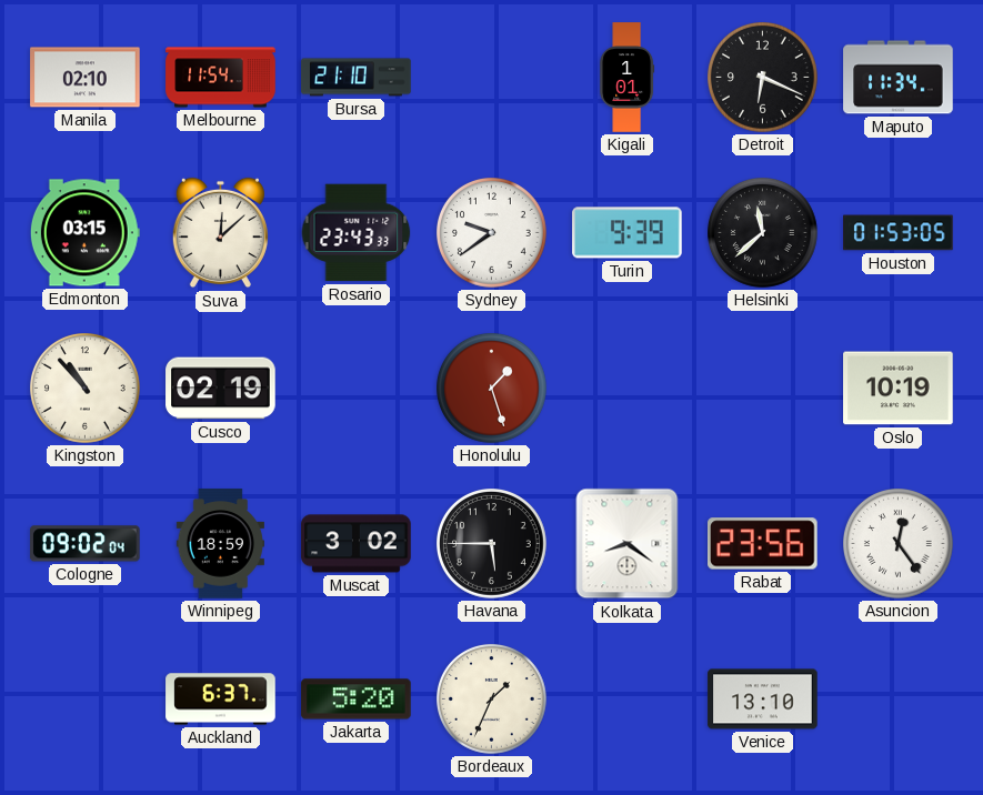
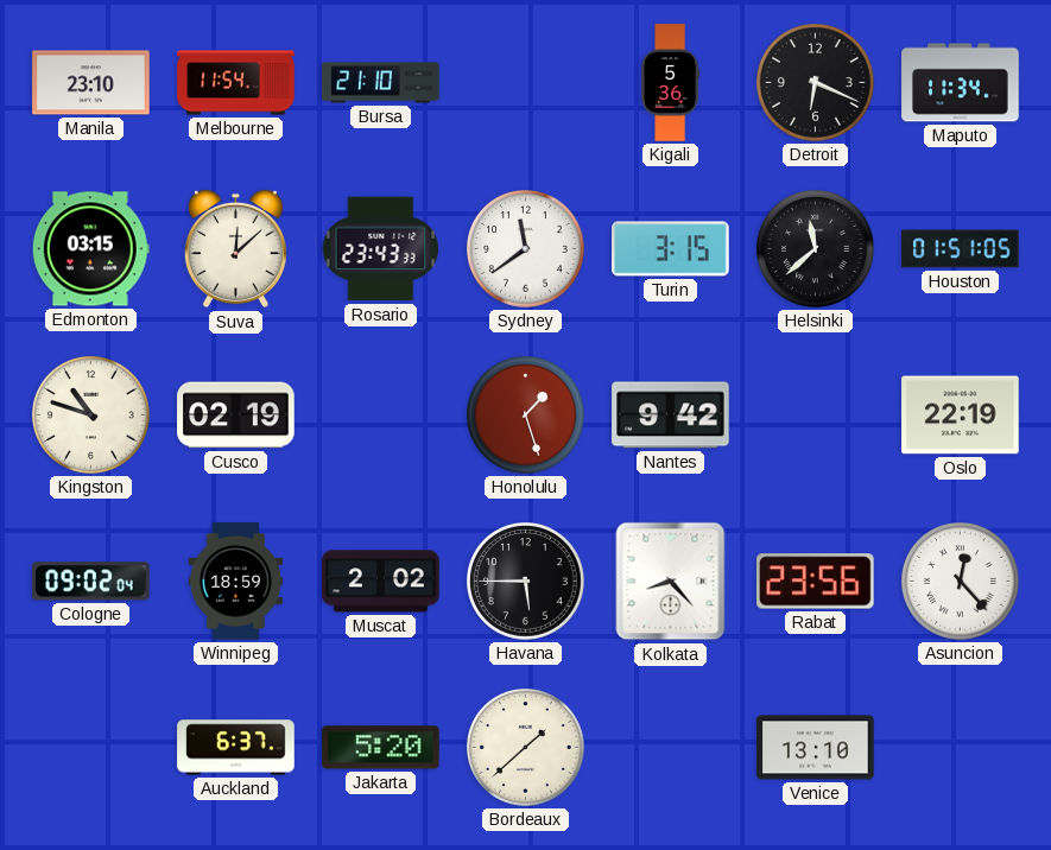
Manila: 02:10 -> 23:10
Kigali: 1:01 -> 5:36
Sydney: 9:39 -> 11:39
Turin: 9:39 -> 3:15
Houston: 01:53 -> 01:51
Kingston: 10:53 -> 10:48
Nantes: none -> 9:42
Oslo: 10:19 -> 22:19
Muscat: 3:02 -> 2:02
Kolkata: 8:21 -> 8:23
Asuncion: 12:24 -> 12:23
Bordeaux: 1:34 -> 1:38
